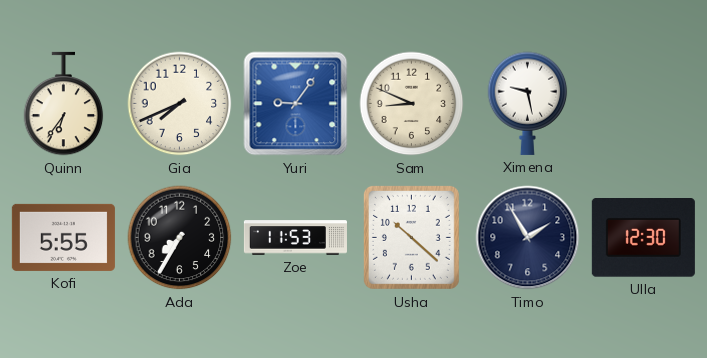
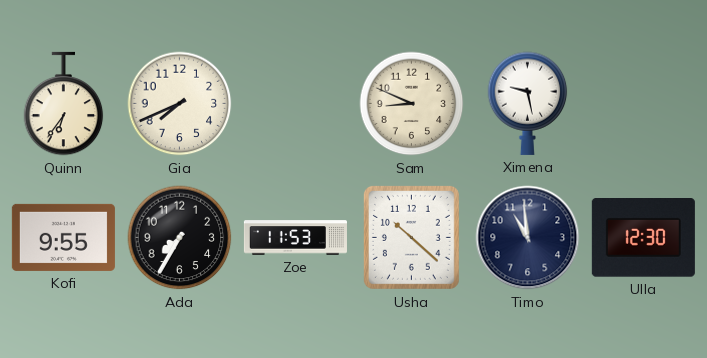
Yuri: 9:06 -> none
Kofi: 5:55 -> 9:55
Timo: 1:55 -> 10:59
